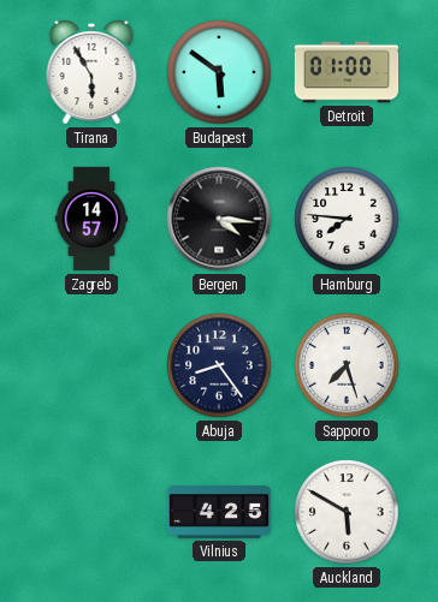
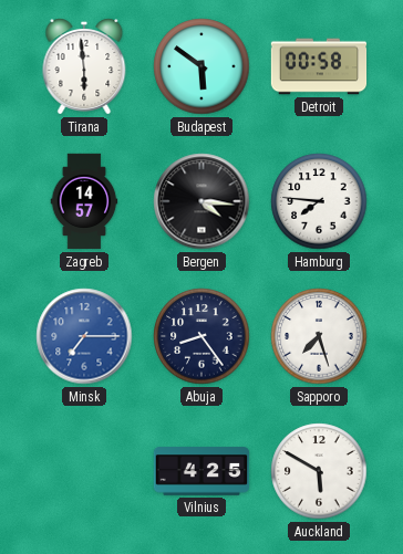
Tirana: 5:55 -> 5:59
Detroit: 01:00 -> 00:58
Minsk: none -> 7:15
